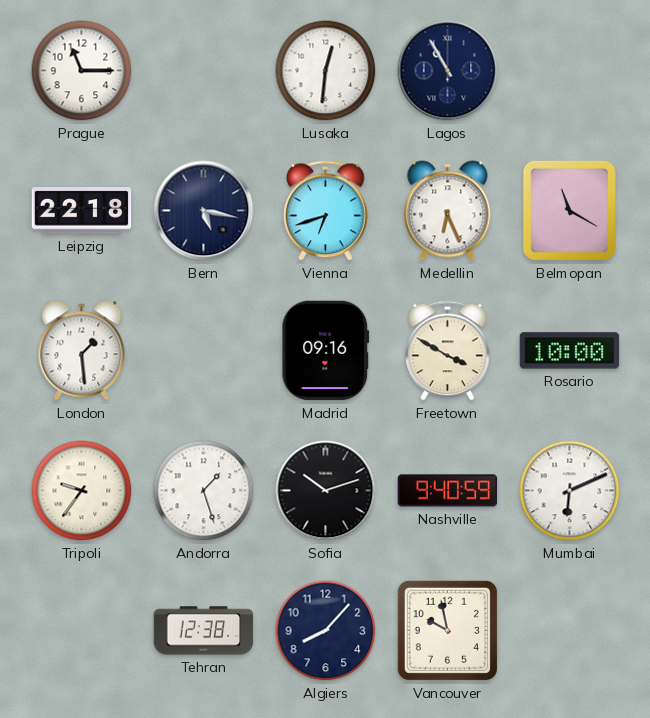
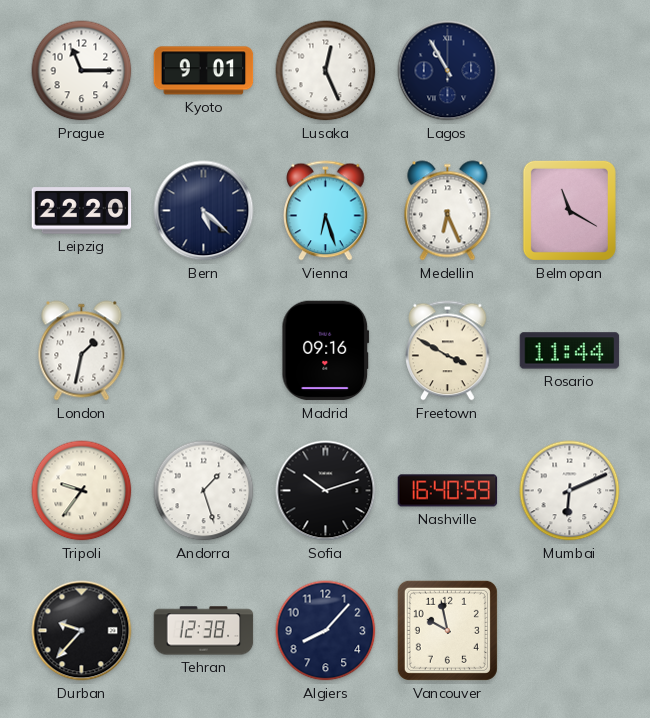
Kyoto: none -> 9:01
Lusaka: 12:31 -> 12:26
Leipzig: 22:18 -> 22:20
Bern: 5:17 -> 5:22
Vienna: 6:42 -> 6:27
London: 1:29 -> 1:32
Rosario: 10:00 -> 11:44
Nashville: 9:40 -> 16:40
Durban: none -> 9:37
